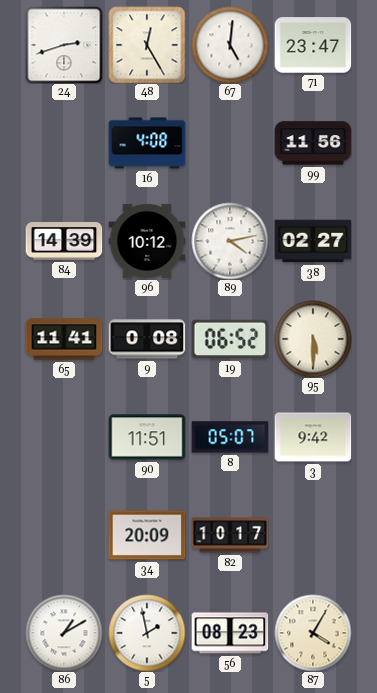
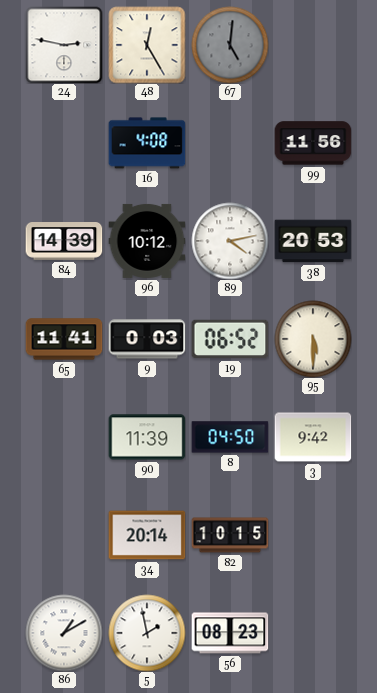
24: 2:42 -> 2:47
67 dial: white -> grey
71: 23:47 -> none
38: 02:27 -> 20:53
9: 0:08 -> 0:03
90: 11:51 -> 11:39
8: 05:07 -> 04:50
34: 20:09 -> 20:14
82: 10:17 -> 10:15
87: 4:05 -> none
